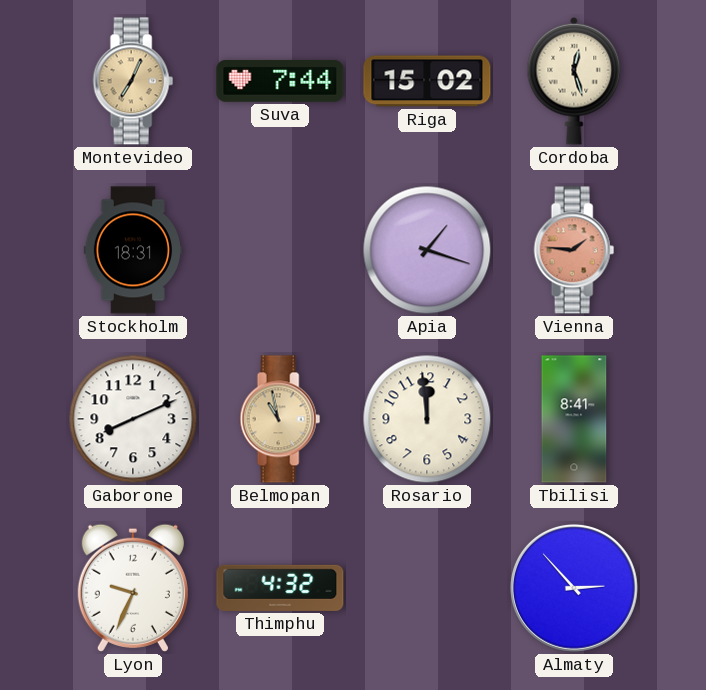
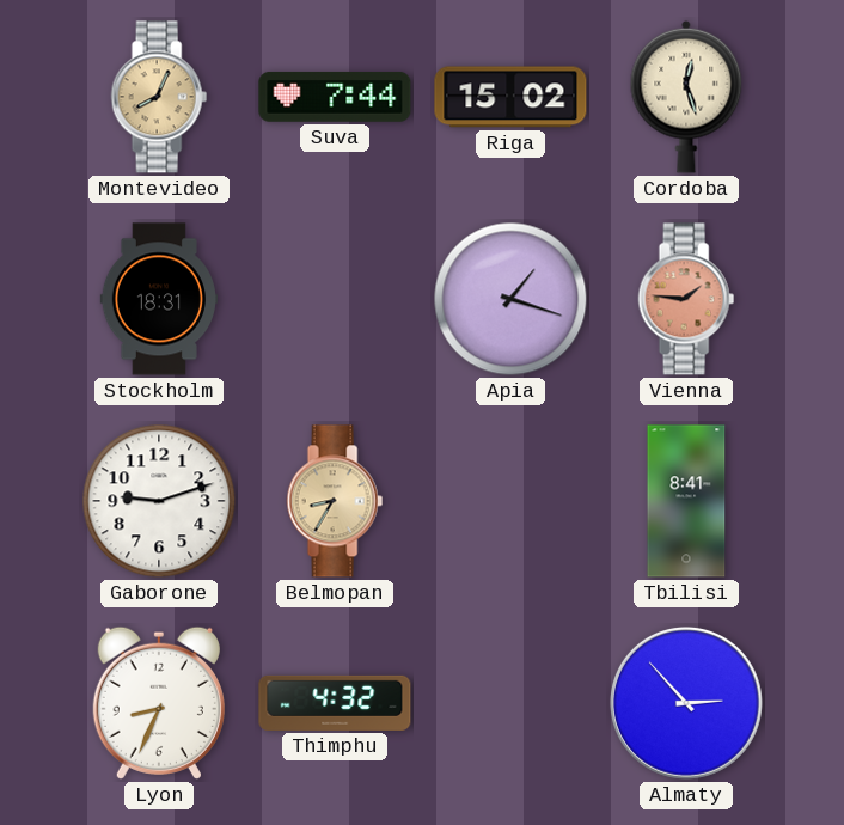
Montevideo: 7:04 -> 8:04
Gaborone: 8:11 -> 9:12
Belmopan: 10:58 -> 8:35
Rosario: 11:59 -> none
Lyon: 9:34 -> 8:34
